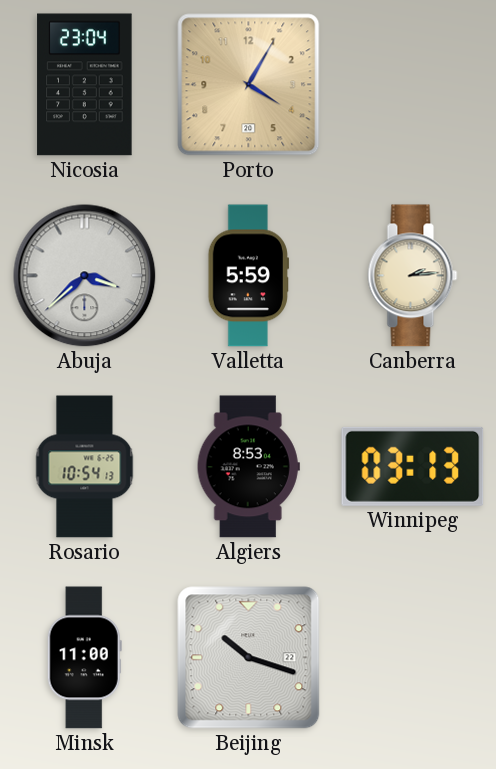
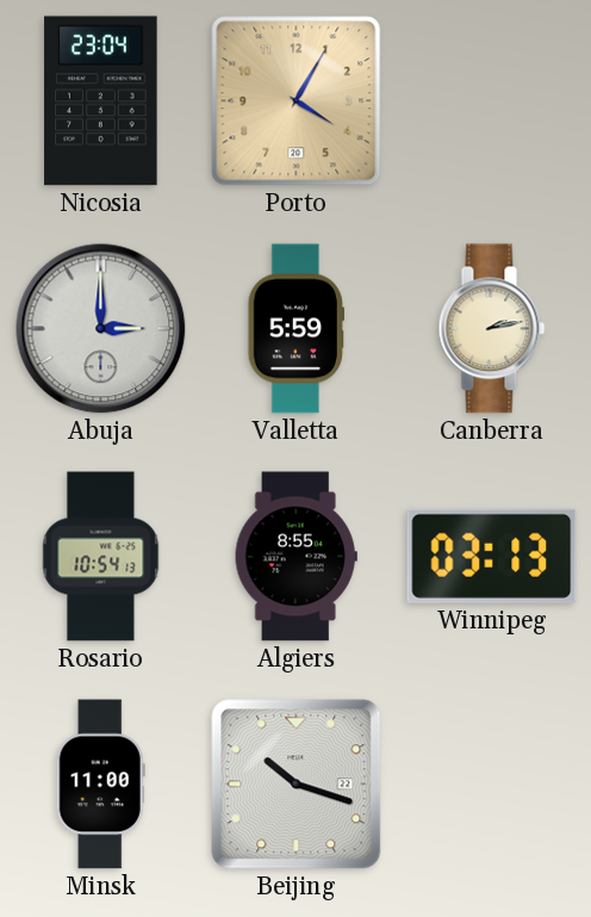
Abuja: 3:38 -> 3:00
Canberra: 2:14 -> 2:13
Algiers: 8:53 -> 8:55
